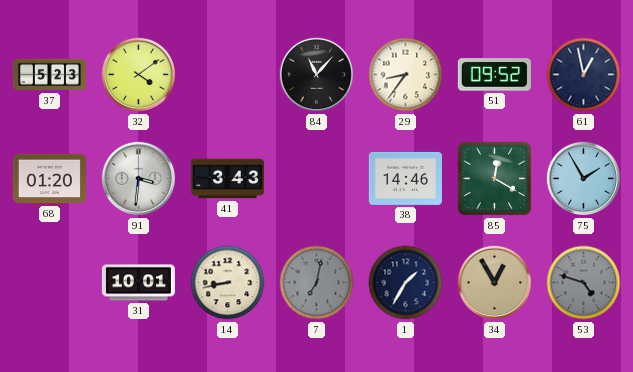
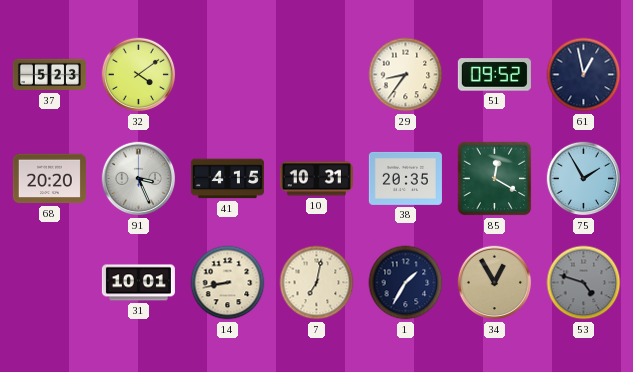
84: 11:07 -> none
68: 01:20 -> 20:20
91: 3:31 -> 3:26
41: 3:43 -> 4:15
10: none -> 10:31
38: 14:46 -> 20:35
7 dial: grey -> cream
